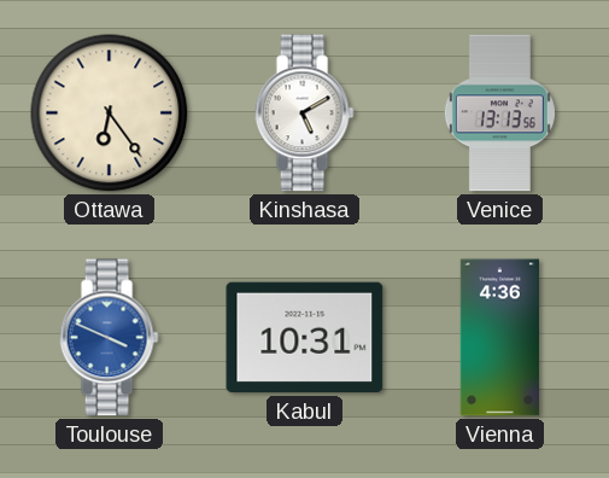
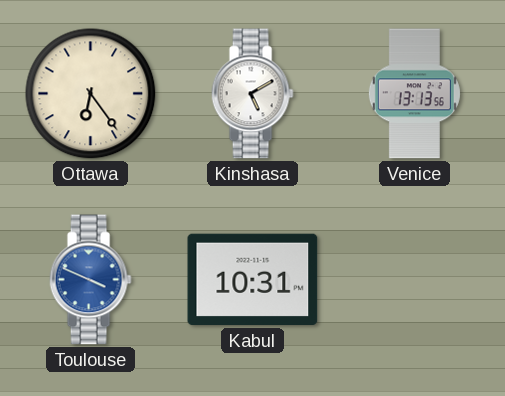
Vienna: 4:36 -> none
